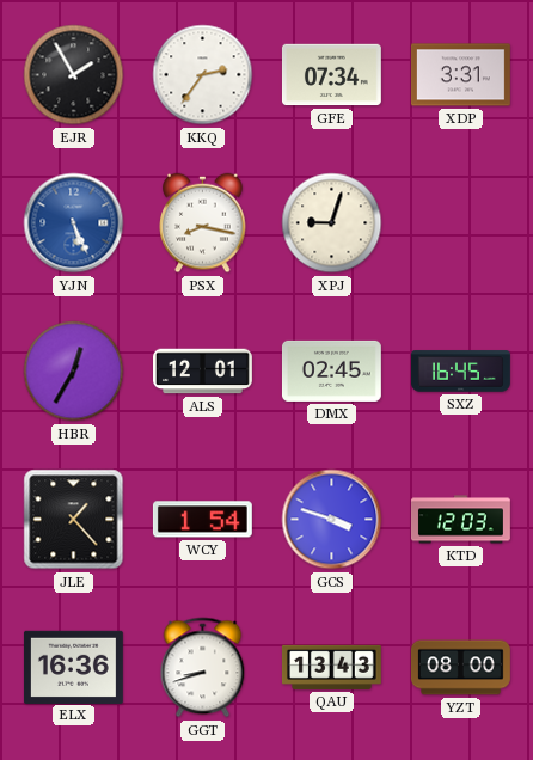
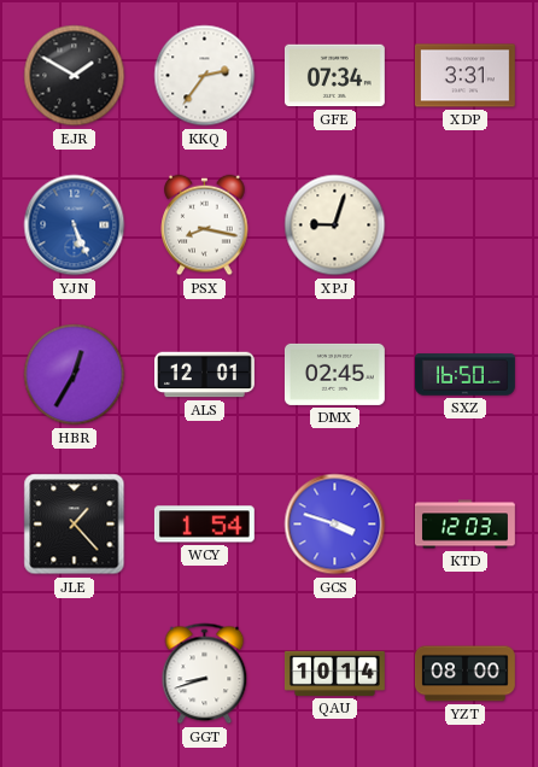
EJR: 1:55 -> 1:50
SXZ: 16:45 -> 16:50
ELX: 16:36 -> none
QAU: 13:43 -> 10:14
